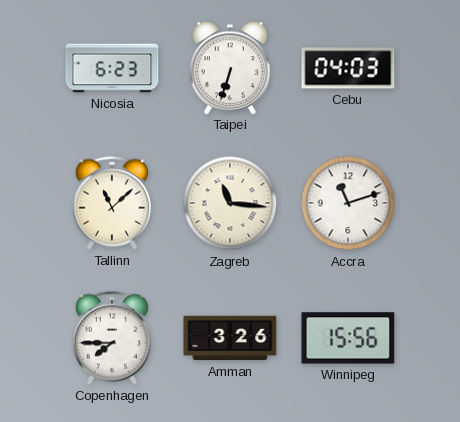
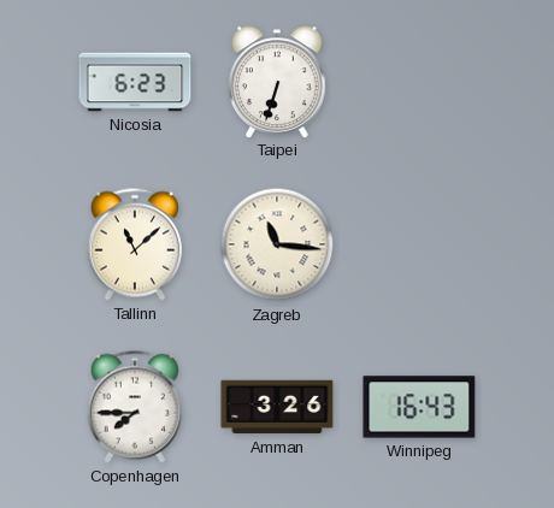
Cebu: 04:03 -> none
Accra: 11:12 -> none
Winnipeg: 15:56 -> 16:43
